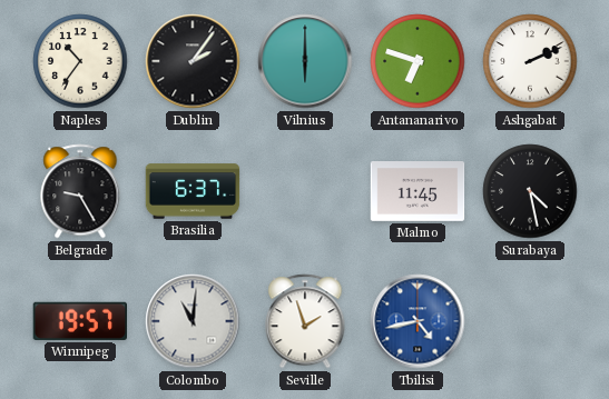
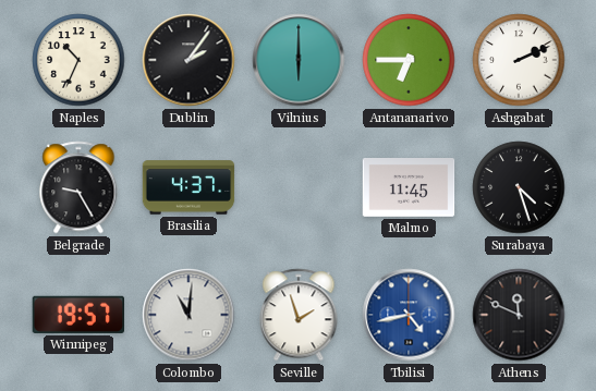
Naples: 10:36 -> 10:34
Antananarivo: 6:48 -> 6:45
Brasilia: 6:37 -> 4:37
Surabaya: 4:28 -> 4:27
Athens: none -> 11:49
